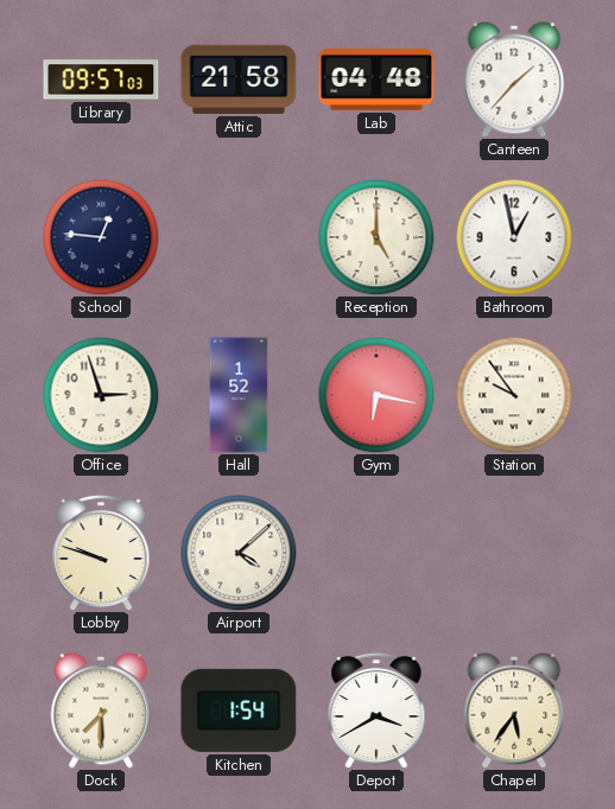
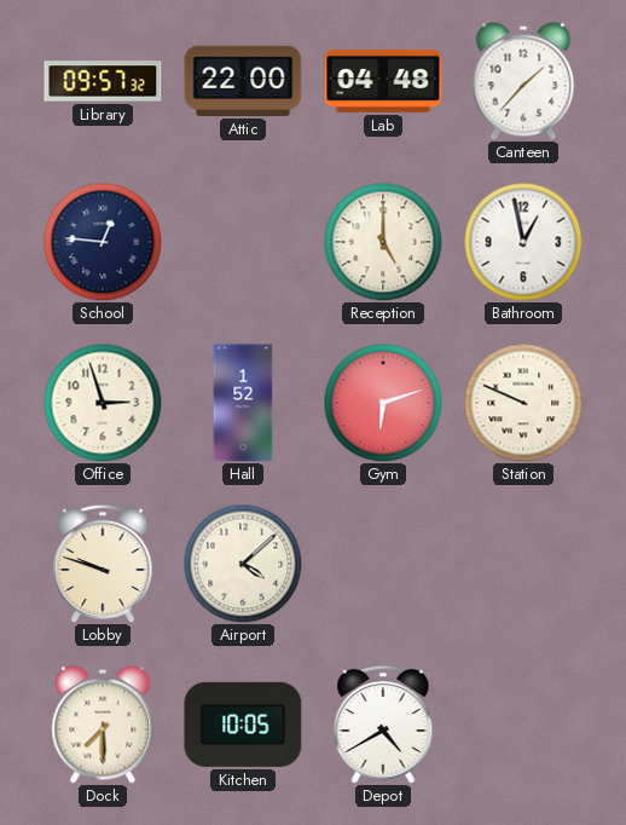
Library: 09:57:03 -> 09:57:32
Attic: 21:58 -> 22:00
Gym: 6:17 -> 6:12
Station: 9:54 -> 9:49
Kitchen: 1:54 -> 10:05
Depot: 3:40 -> 4:40
Chapel: 5:36 -> none
